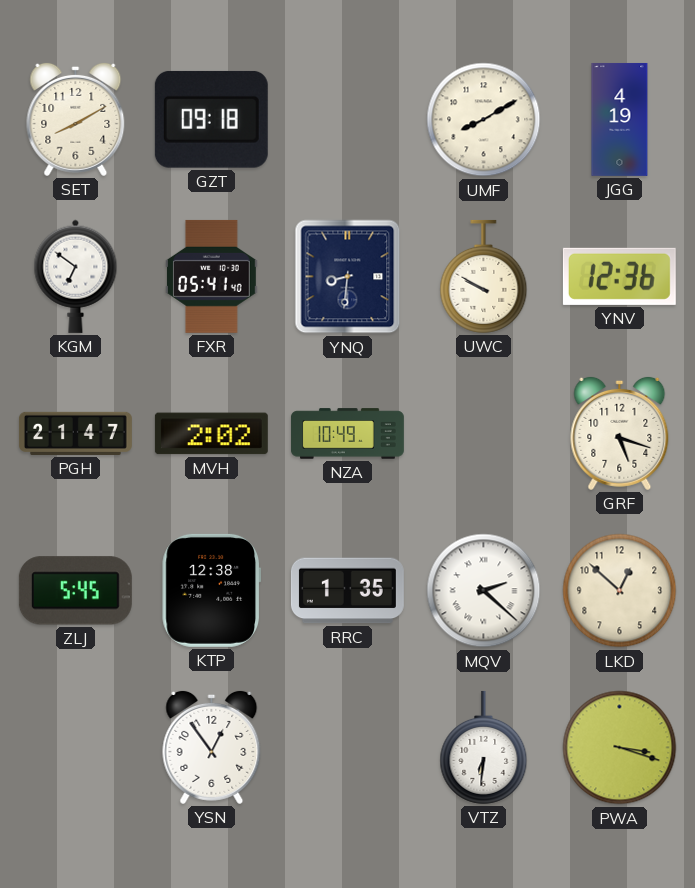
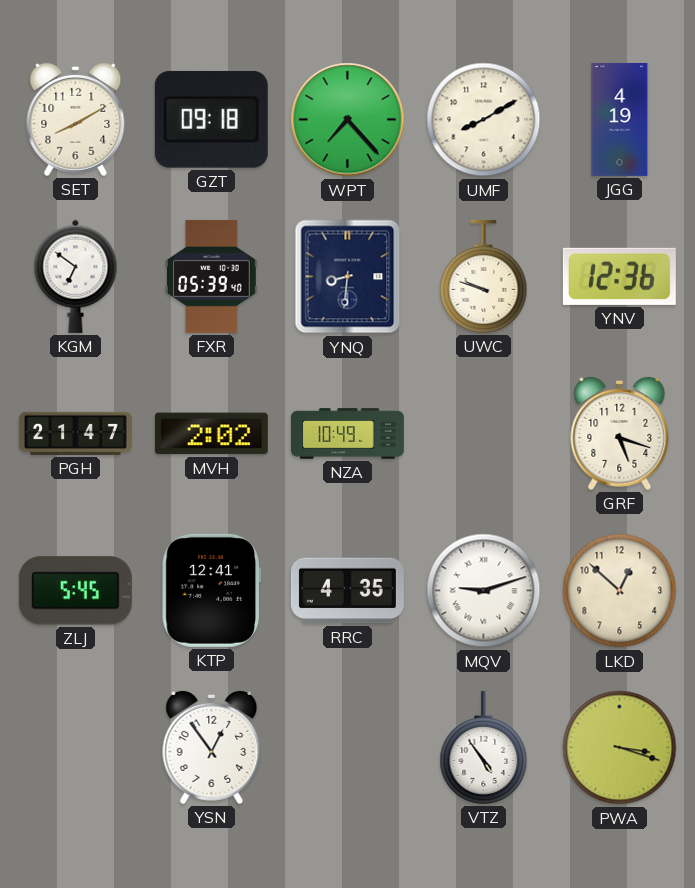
WPT: none -> 7:23
FXR: 05:41 -> 05:39
UWC: 9:50 -> 9:48
KTP: 12:38 -> 12:41
RRC: 1:35 -> 4:35
MQV: 2:22 -> 9:12
VTZ: 6:31 -> 4:54
